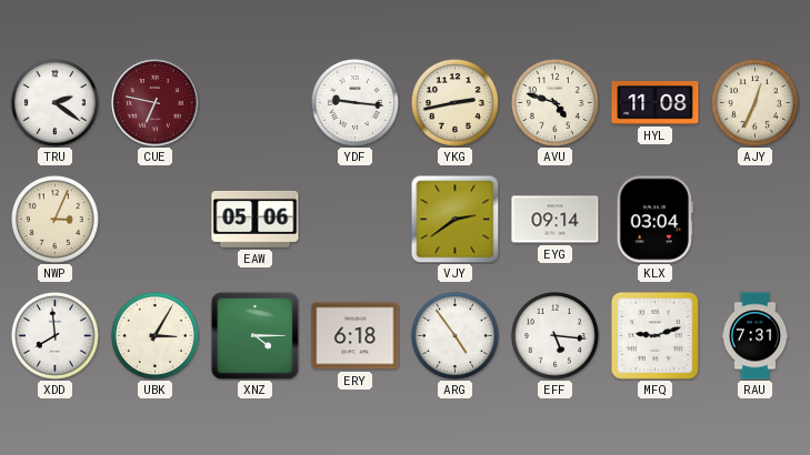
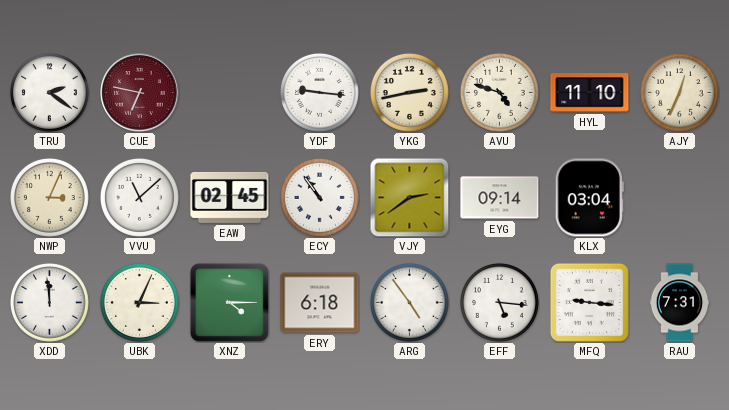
HYL: 11:08 -> 11:10
VVU: none -> 11:08
EAW: 05:06 -> 02:45
ECY: none -> 10:54
XDD: 7:59 -> 11:59
UBK: 3:05 -> 3:04
MFQ: 9:12 -> 9:16
